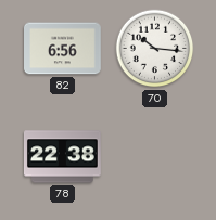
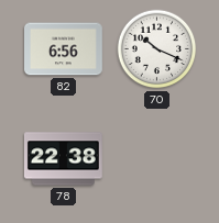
70: 10:16 -> 10:19
